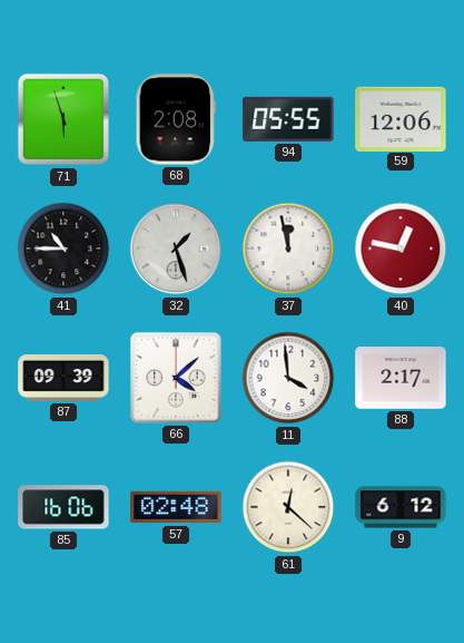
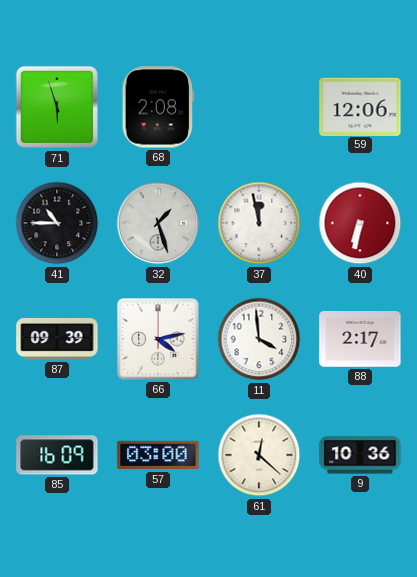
94: 05:55 -> none
40: 12:47 -> 6:32
66: 4:08 -> 4:13
85: 16:06 -> 16:09
57: 02:48 -> 03:00
9: 6:12 -> 10:36
